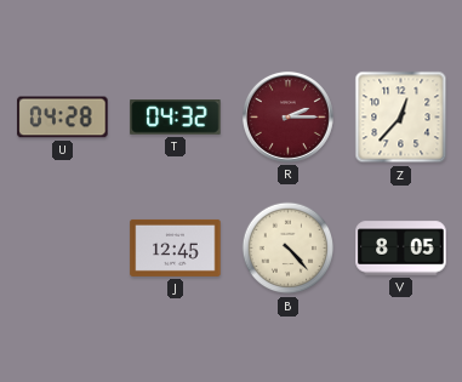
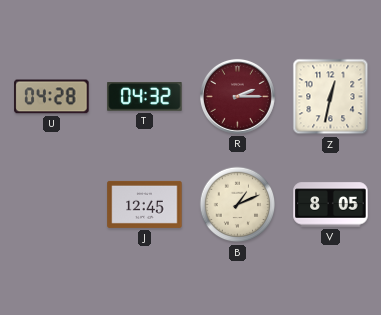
Z: 12:37 -> 12:32
B: 4:23 -> 1:11
